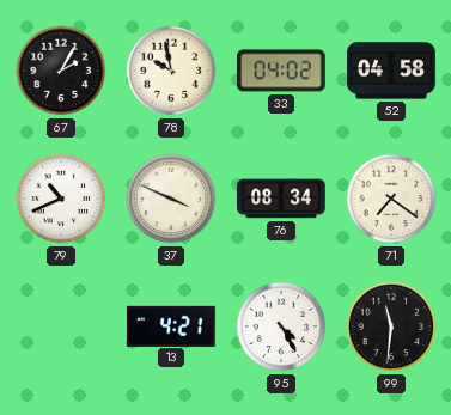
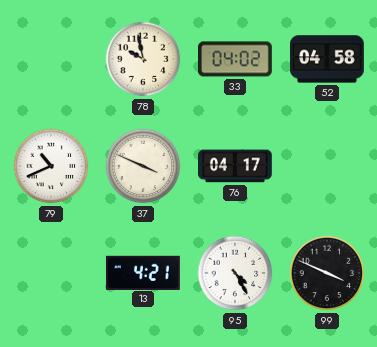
67: 2:05 -> none
76: 08:34 -> 04:17
71: 7:21 -> none
99: 11:31 -> 3:49
